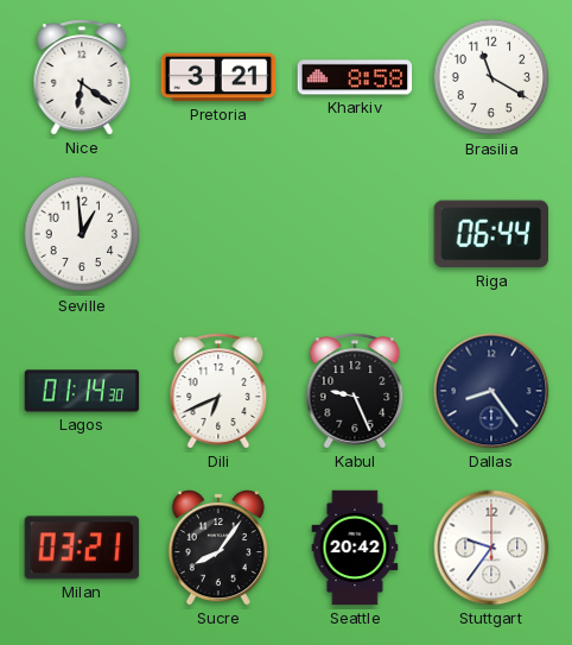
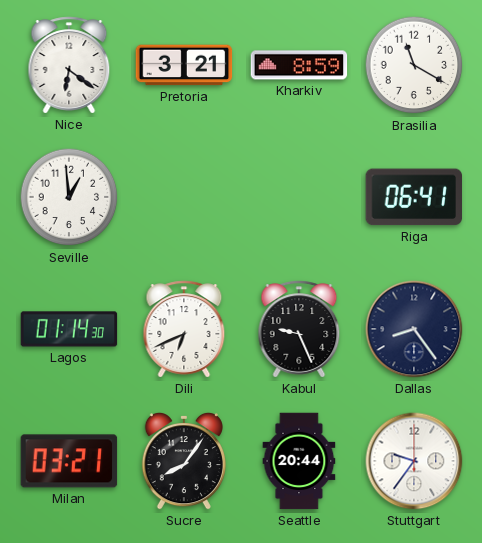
Kharkiv: 8:58 -> 8:59
Riga: 06:44 -> 06:41
Seattle: 20:42 -> 20:44
